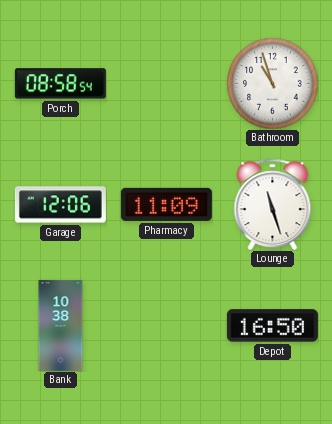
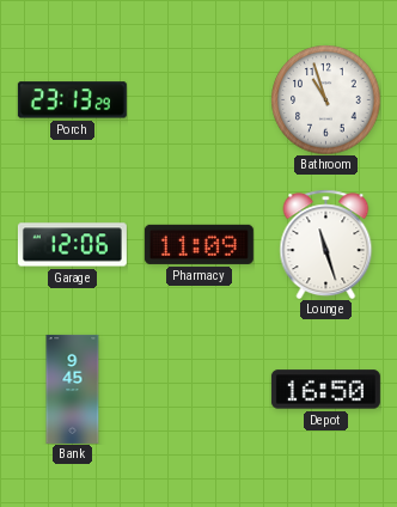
Porch: 08:58 -> 23:13
Bank: 10:38 -> 9:45
